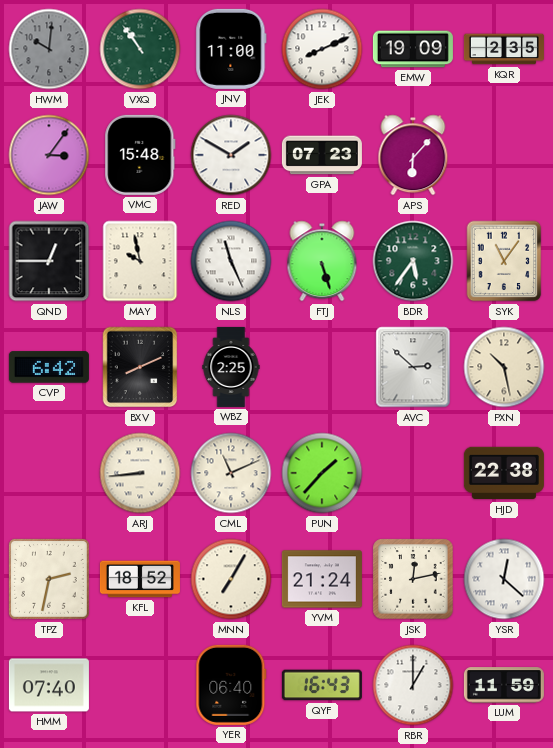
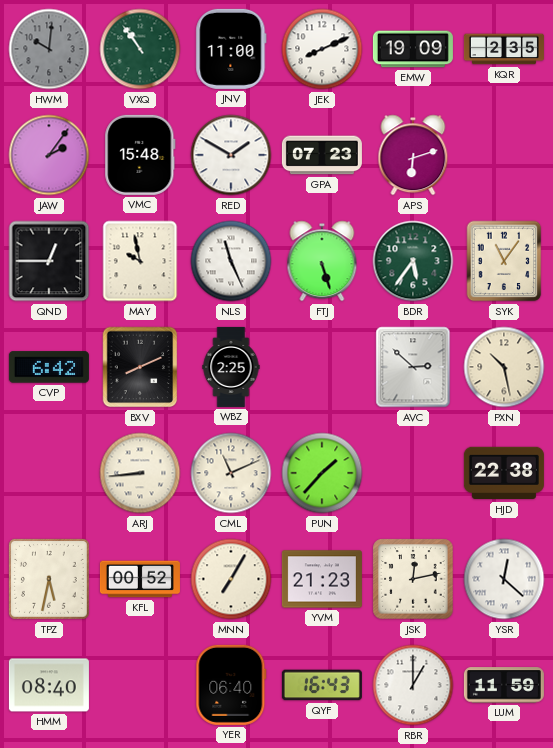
JAW: 3:06 -> 2:06
APS: 6:07 -> 6:12
TPZ: 2:32 -> 5:32
KFL: 18:52 -> 00:52
YVM: 21:24 -> 21:23
HMM: 07:40 -> 08:40
